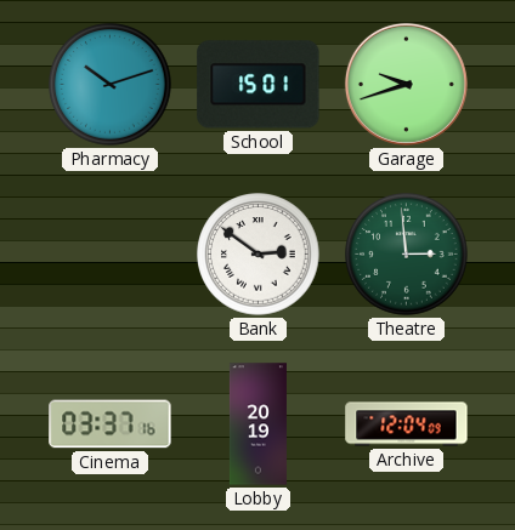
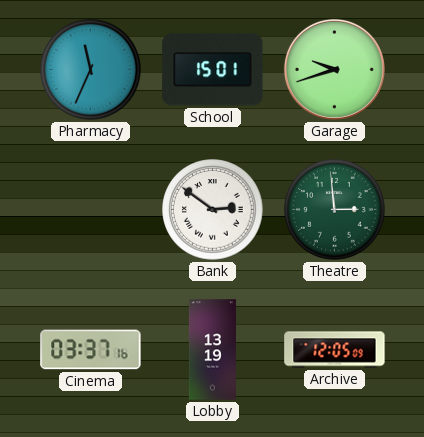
Pharmacy: 10:12 -> 11:34
Lobby: 20:19 -> 13:19
Archive: 12:04 -> 12:05
